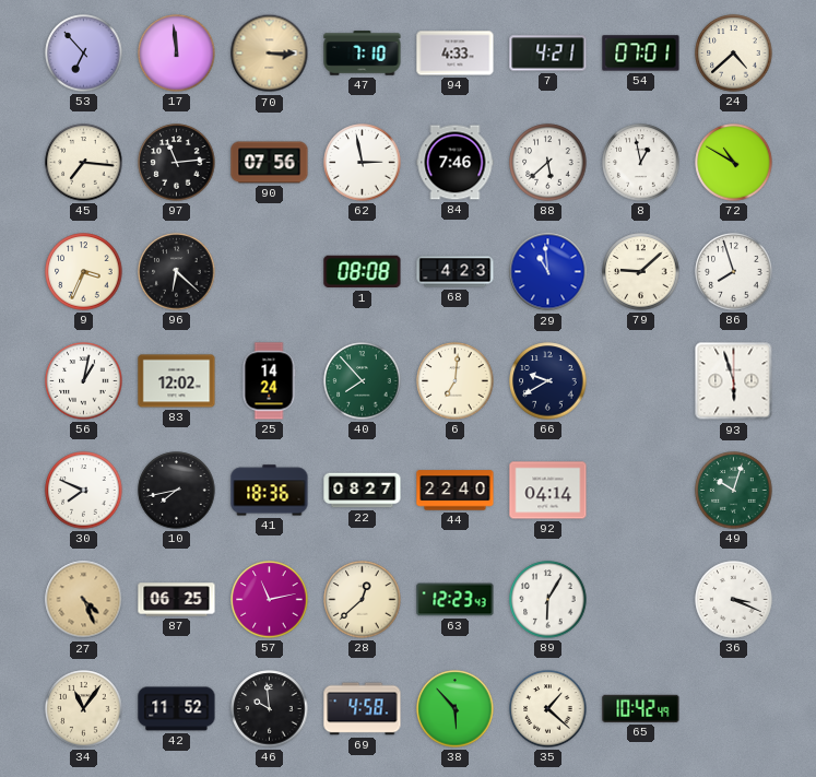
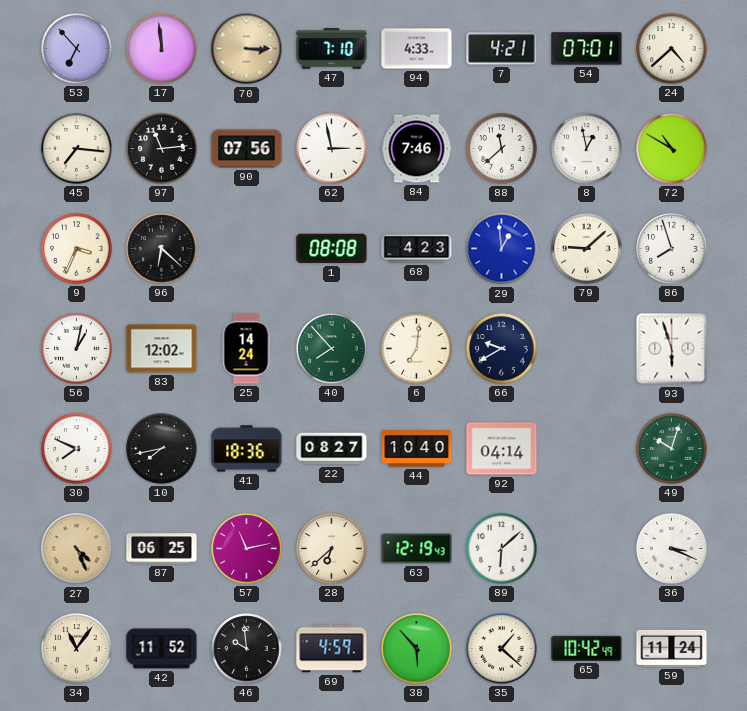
88: 5:38 -> 11:38
29: 10:59 -> 12:59
44: 22:40 -> 10:40
28: 12:38 -> 6:38
63: 12:23 -> 12:19
89: 6:05 -> 6:08
69: 4:58 -> 4:59
59: none -> 11:24
